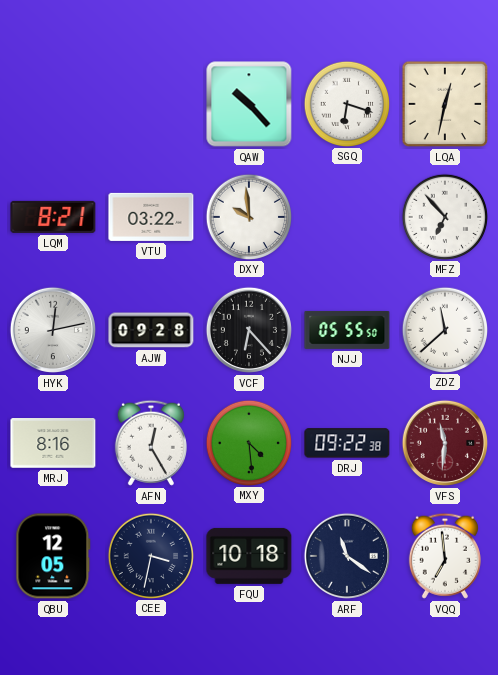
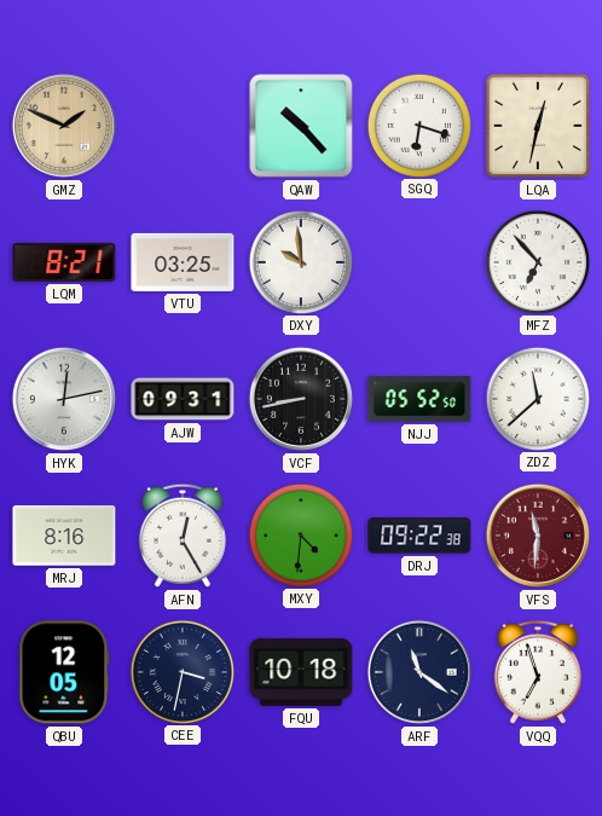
GMZ: none -> 1:49
VTU: 03:22 -> 03:25
AJW: 09:28 -> 09:31
VCF: 6:23 -> 8:43
NJJ: 05:55 -> 05:52
MXY: 4:29 -> 4:31
VQQ: 6:59 -> 6:57
